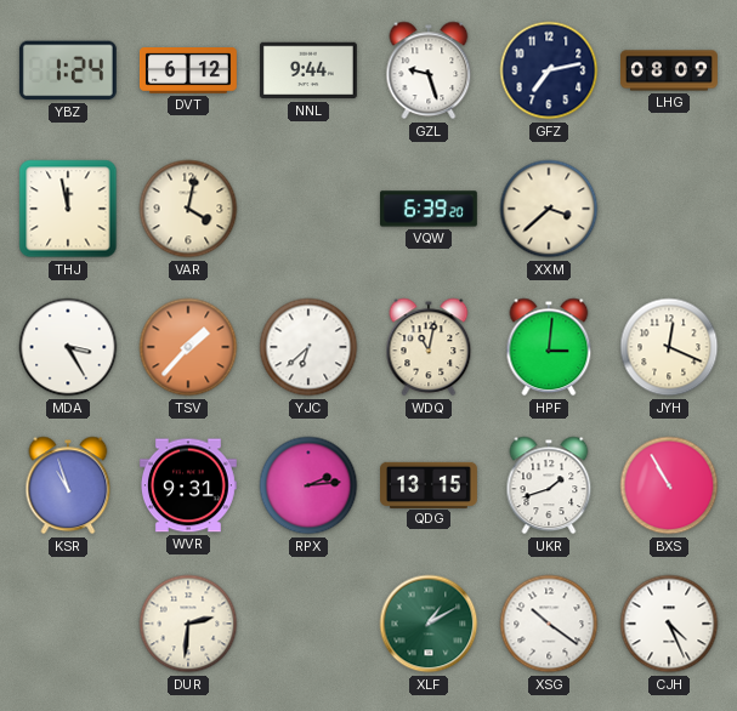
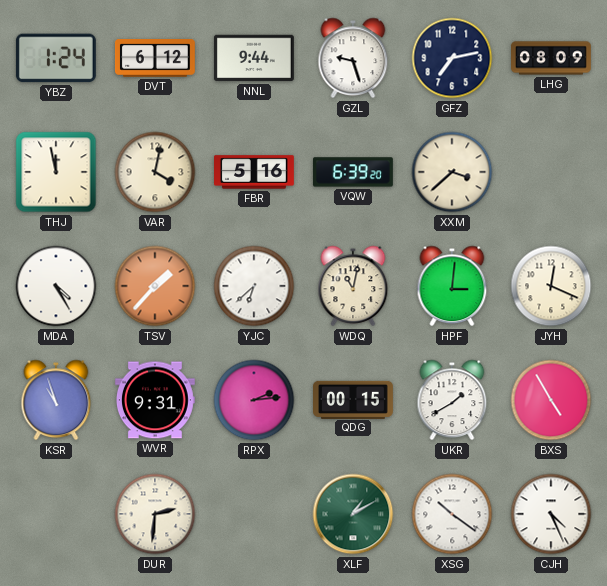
FBR: none -> 5:16
MDA: 3:25 -> 4:25
QDG: 13:15 -> 00:15
UKR: 1:42 -> 1:40
BXS: 10:55 -> 4:55
